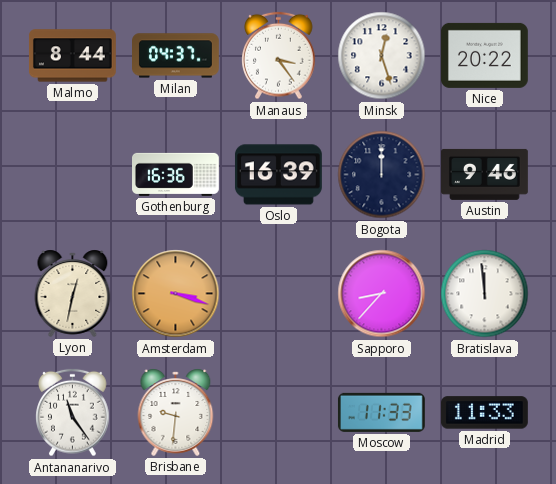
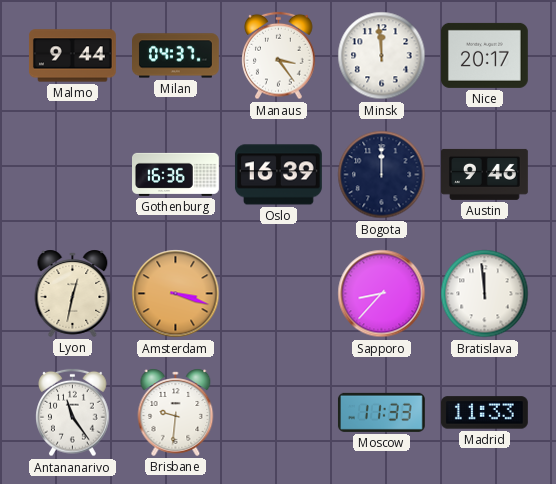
Malmo: 8:44 -> 9:44
Minsk: 12:27 -> 11:59
Nice: 20:22 -> 20:17
